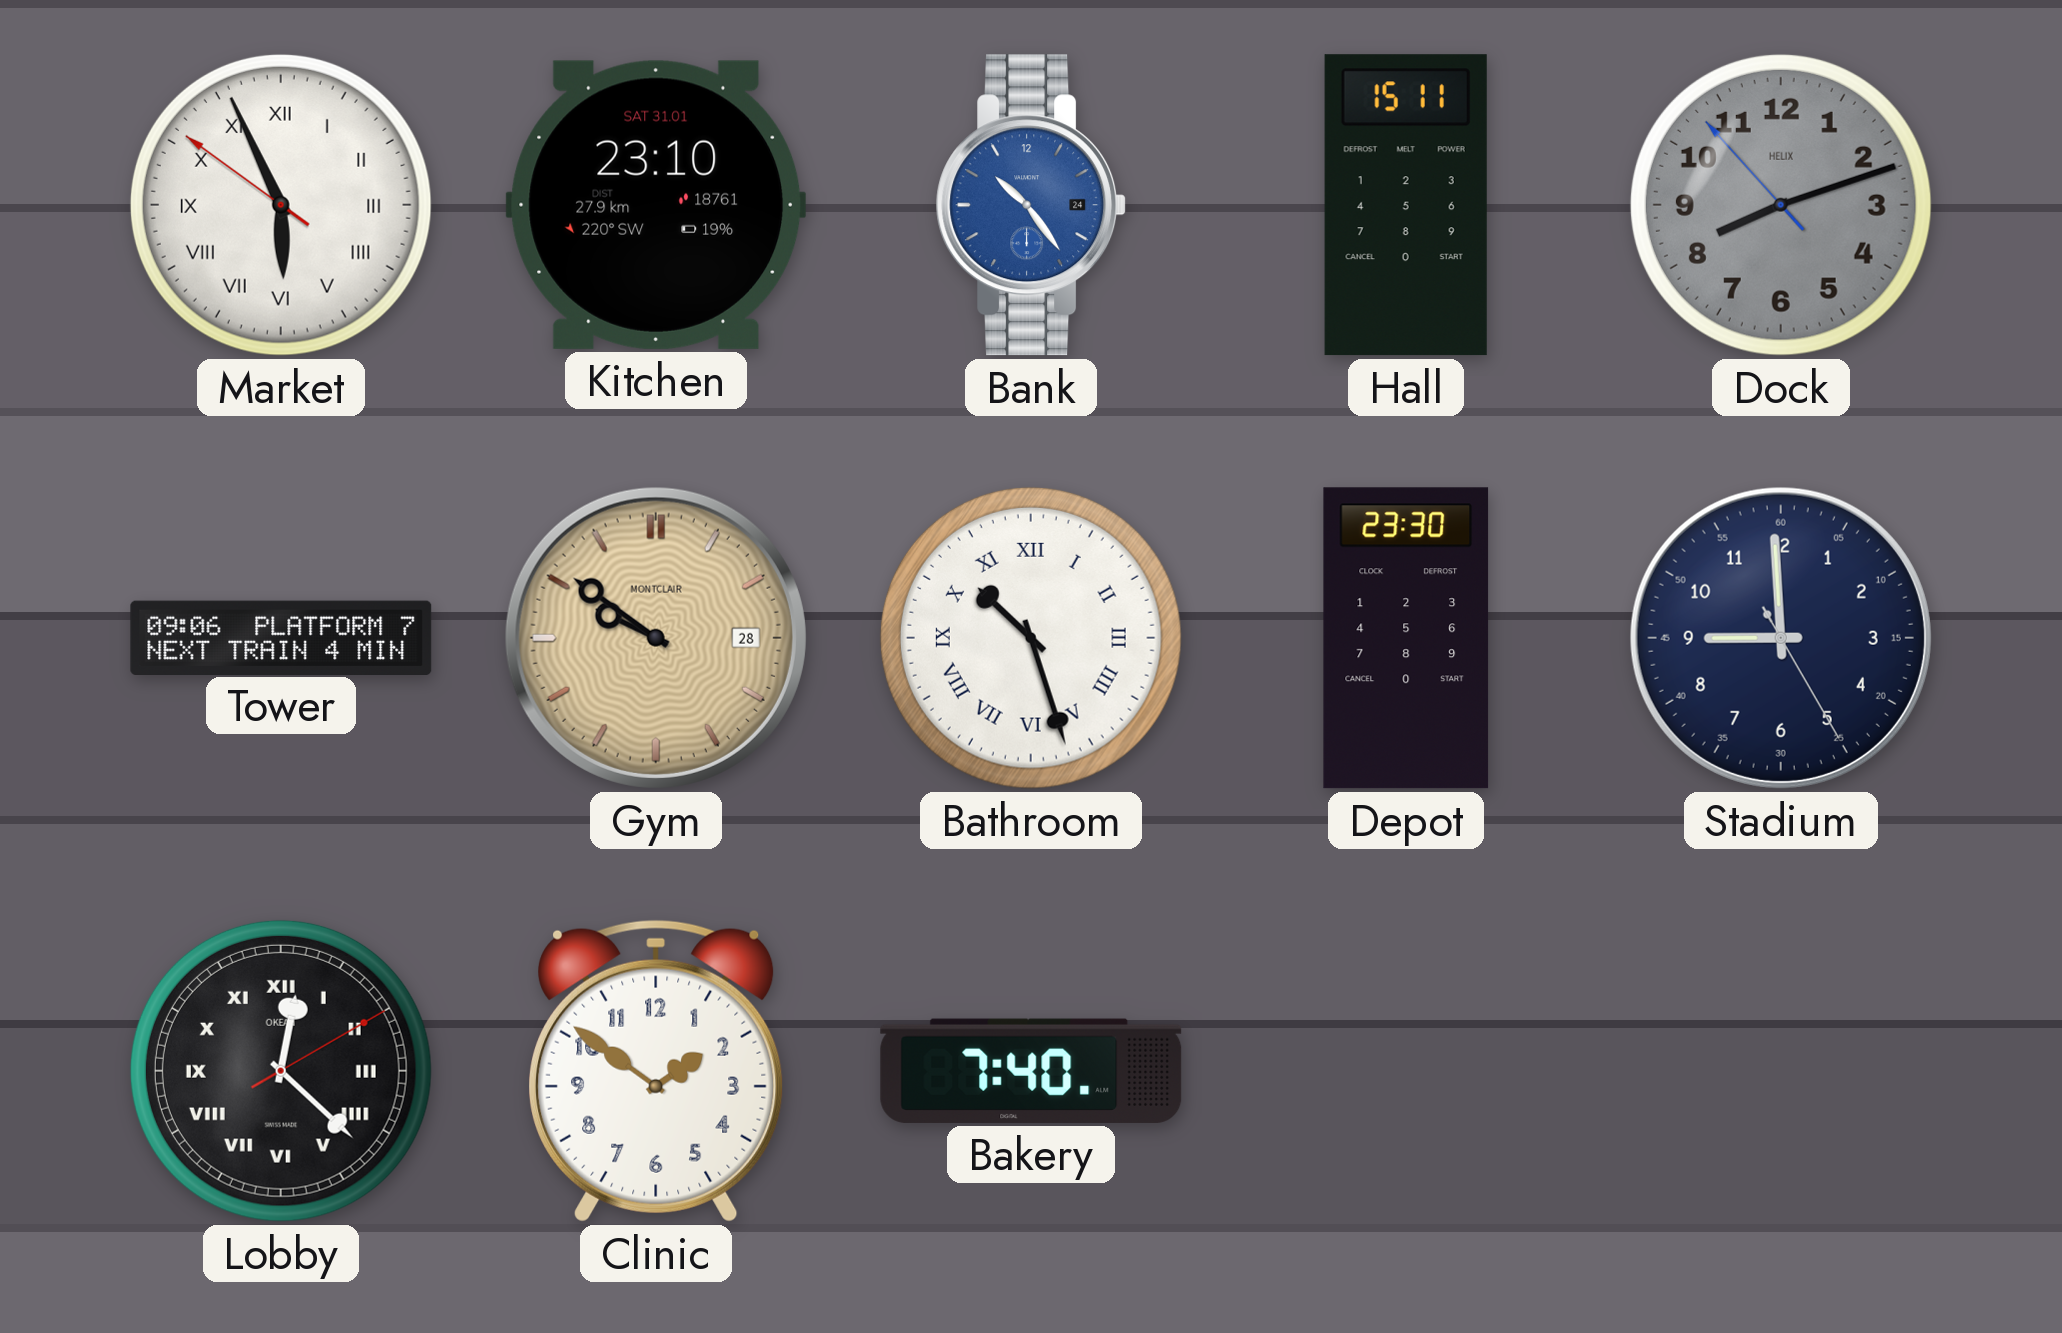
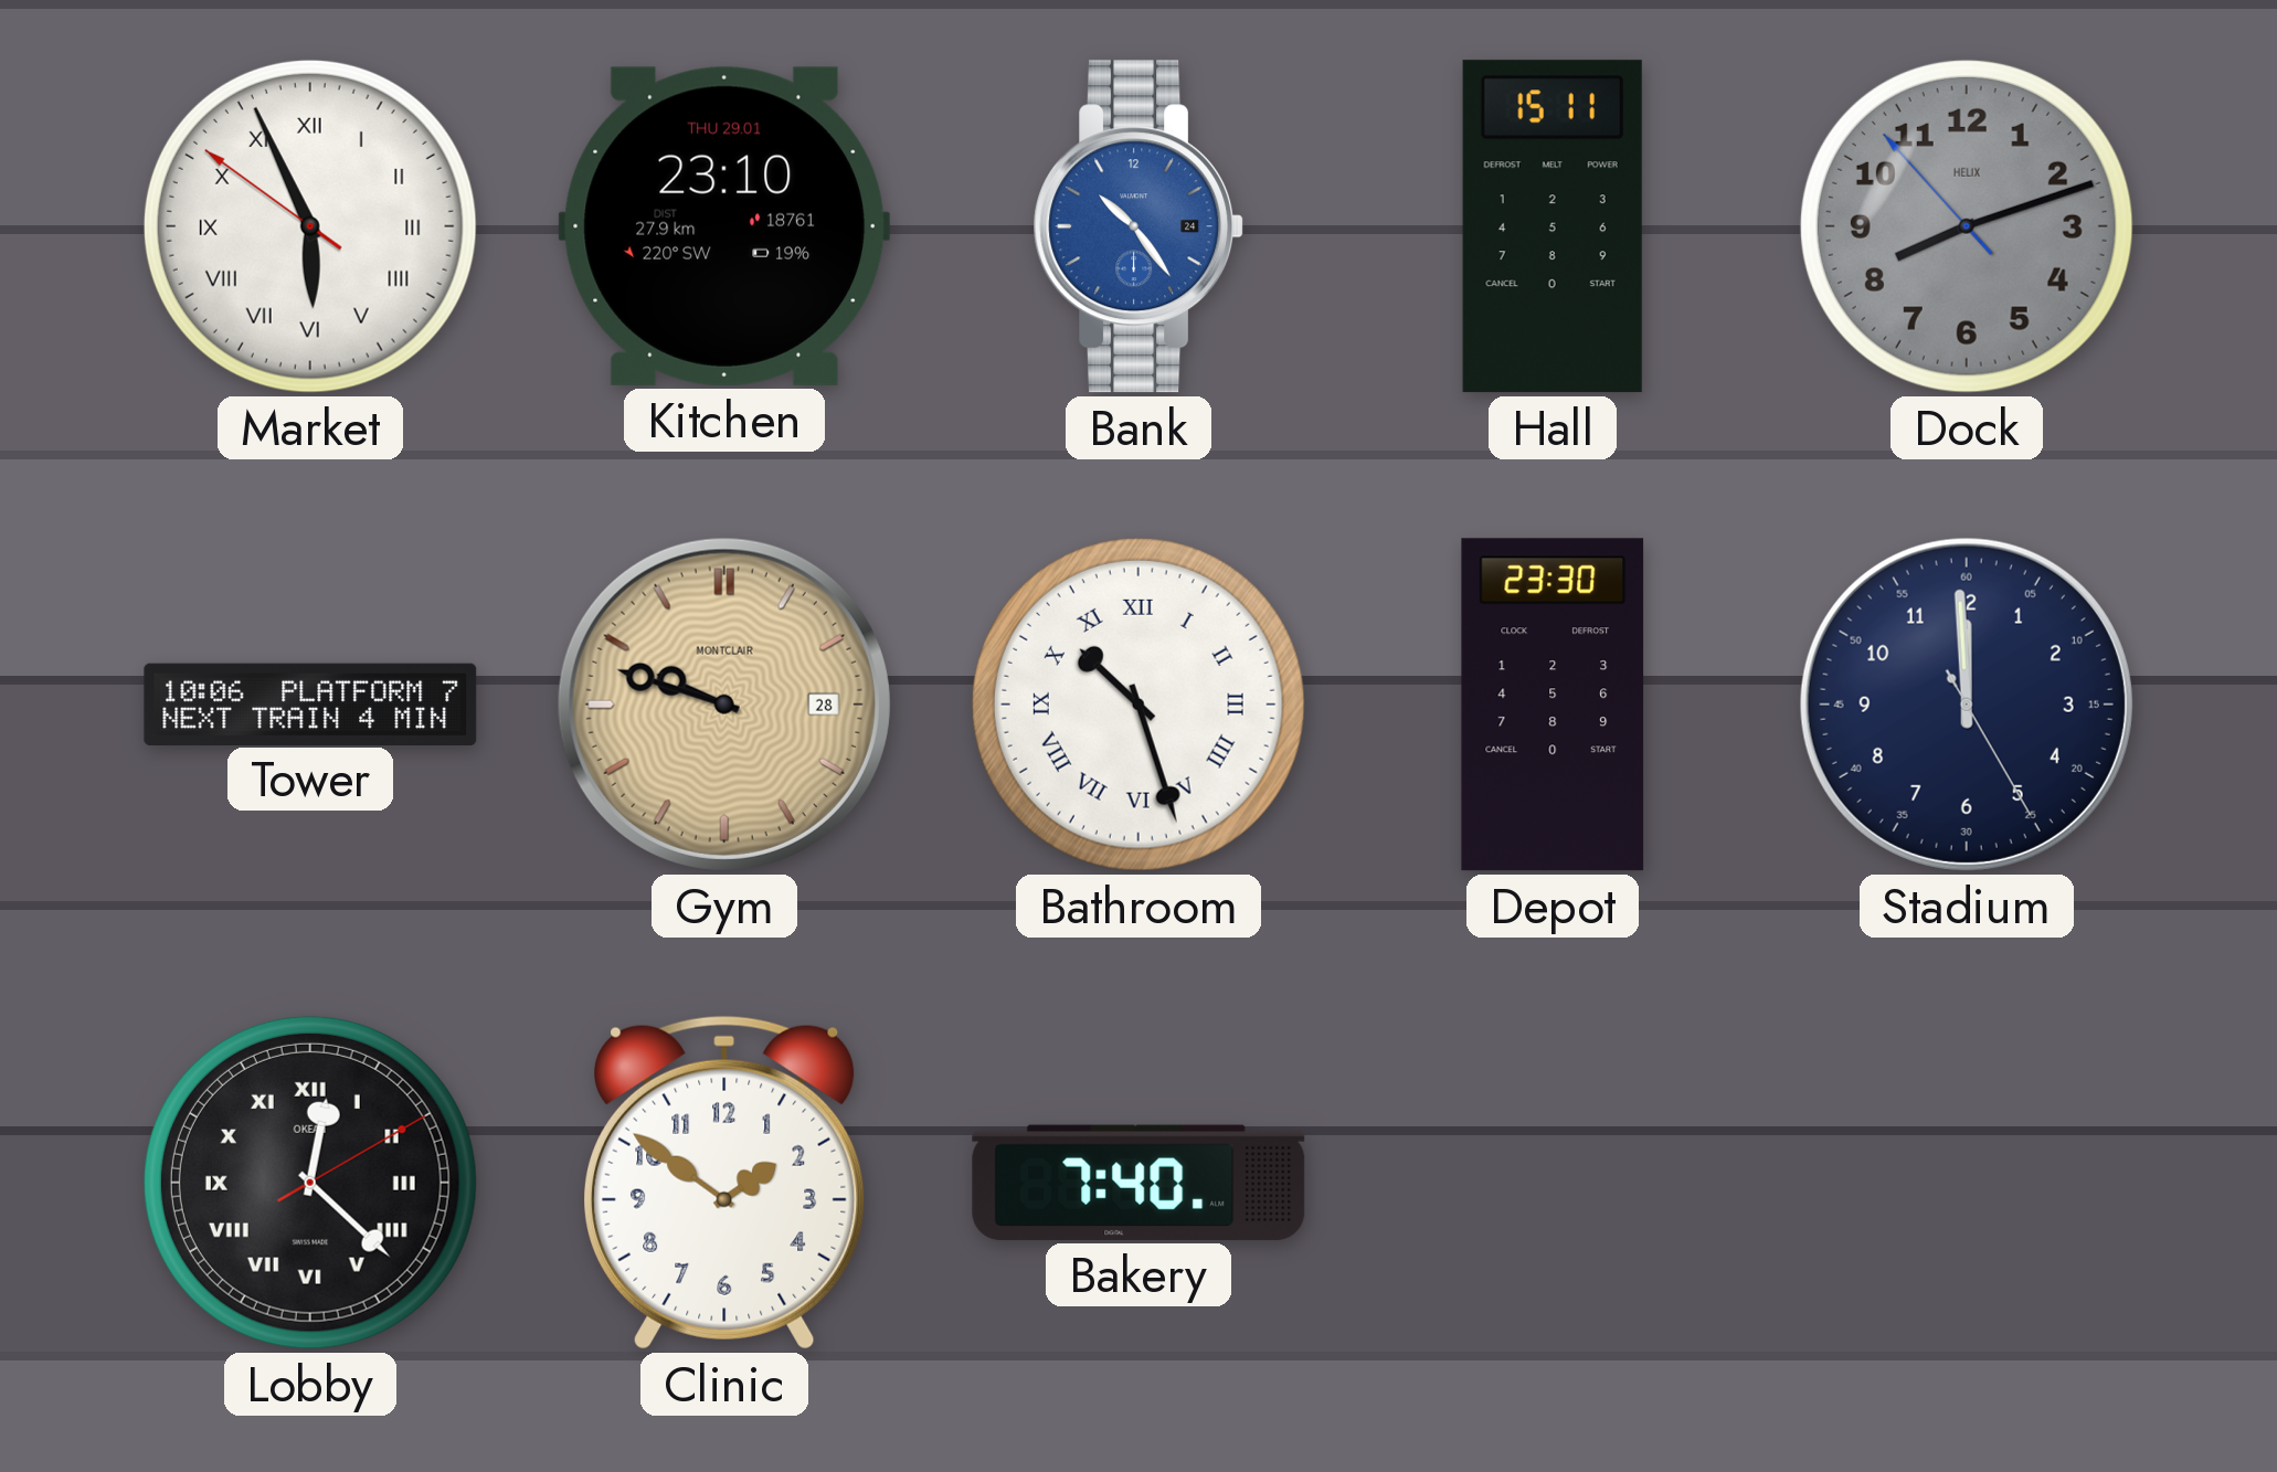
Kitchen date: SAT 31.01 -> THU 29.01
Tower: 09:06 -> 10:06
Gym: 9:51 -> 9:48
Stadium: 8:59 -> 11:59
